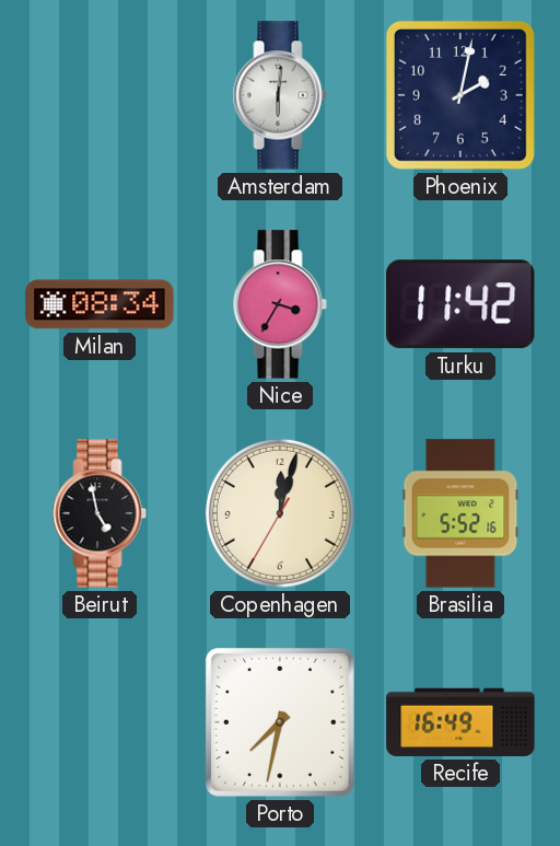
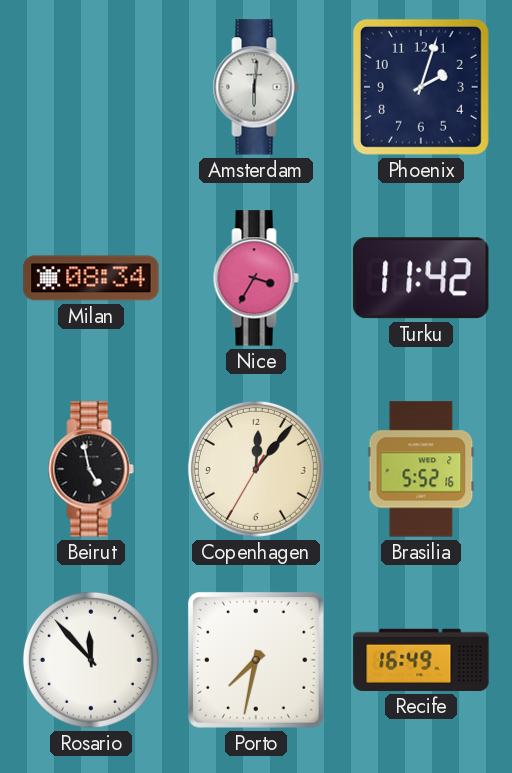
Phoenix: 2:02 -> 2:03
Copenhagen: 12:02 -> 12:06
Rosario: none -> 11:53
